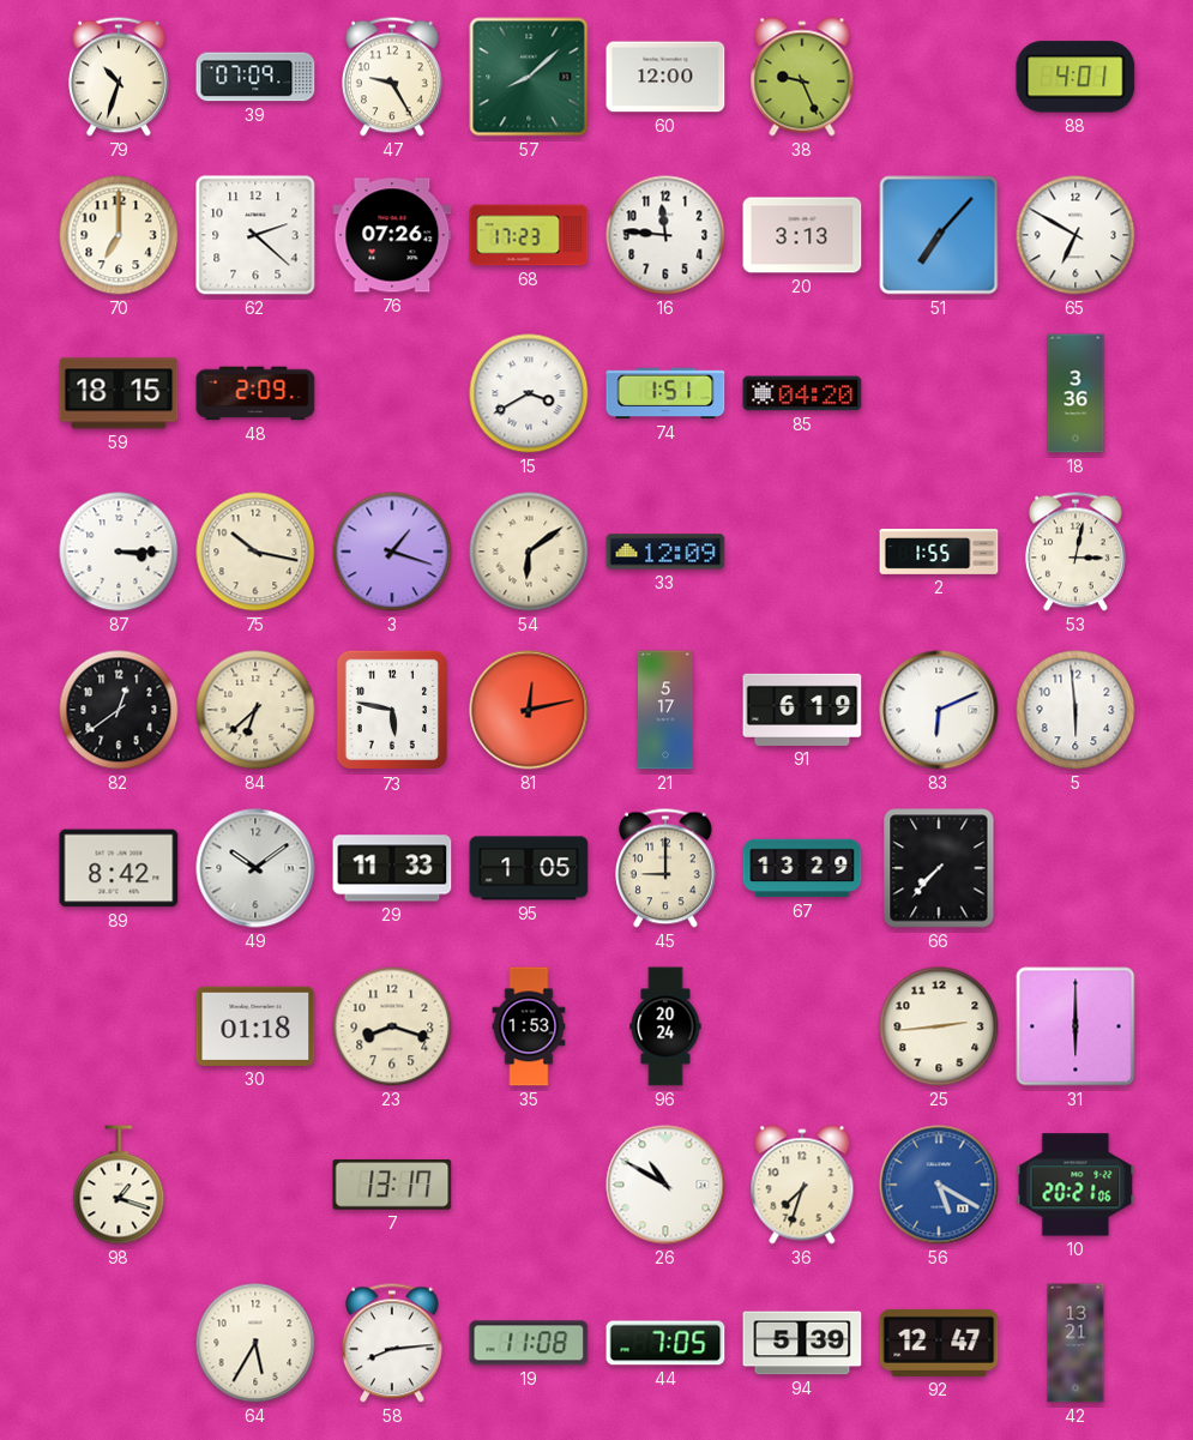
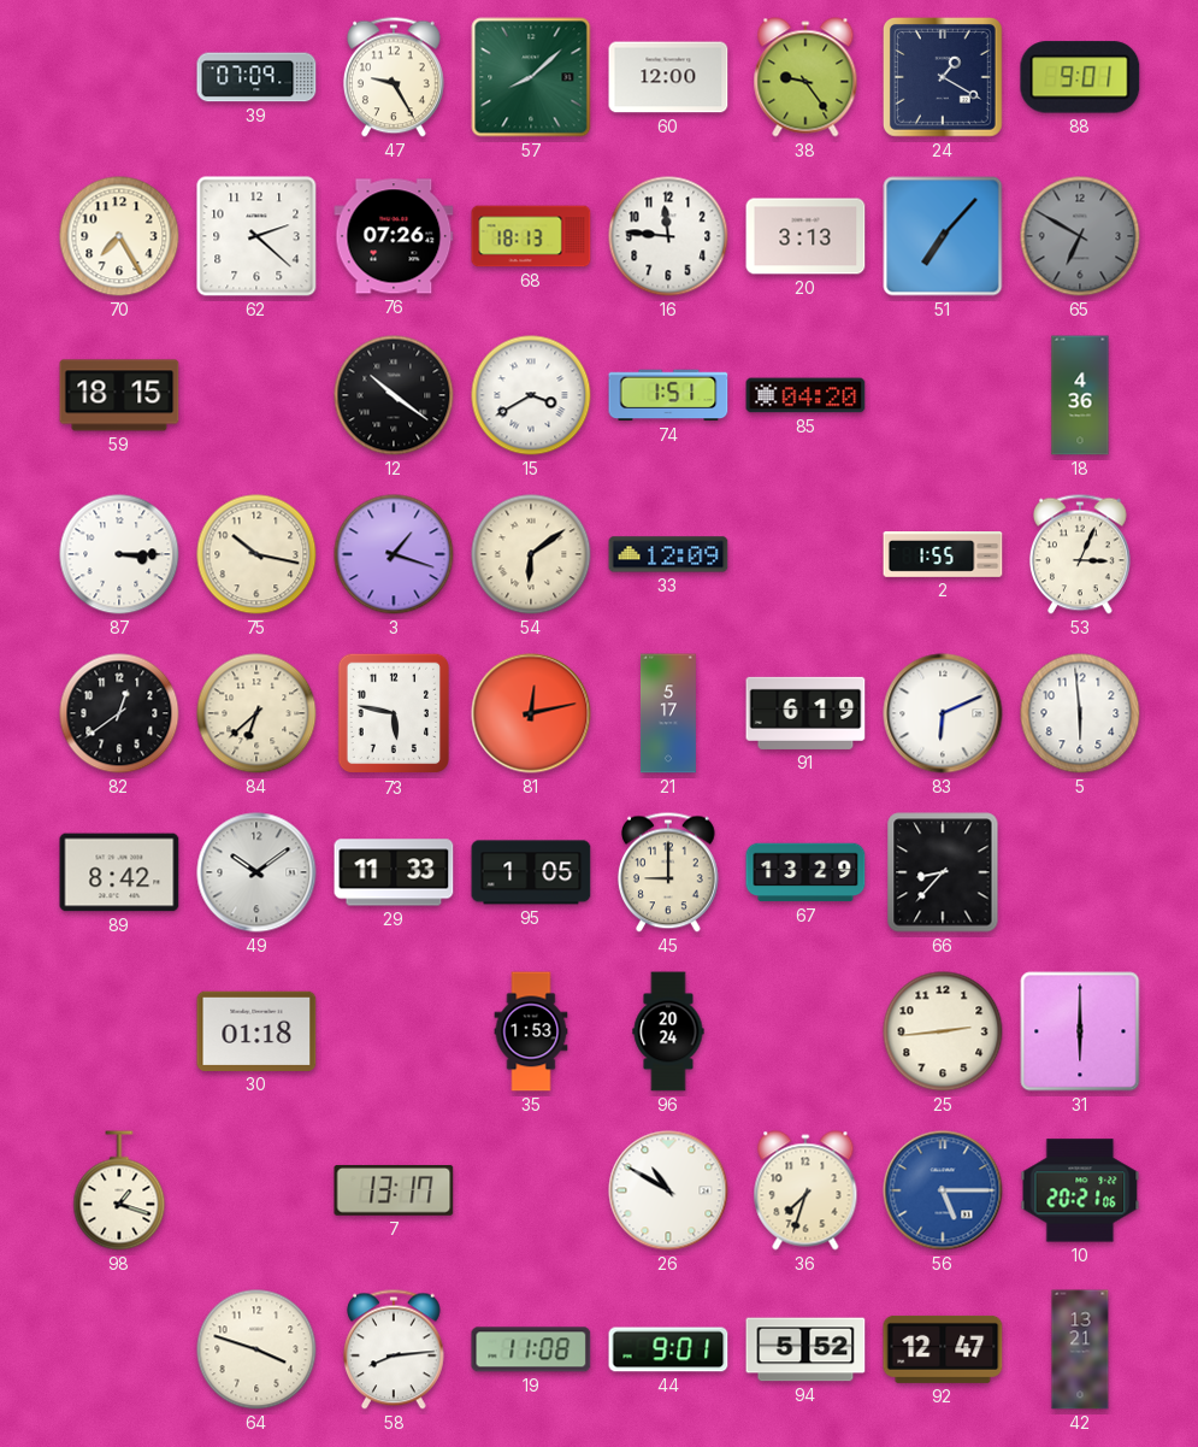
79: 10:33 -> none
38: 9:26 -> 9:24
24: none -> 1:20
88: 4:01 -> 9:01
70: 7:00 -> 7:25
68: 17:23 -> 18:13
65 dial: white -> grey
48: 2:09 -> none
12: none -> 10:21
18: 3:36 -> 4:36
53: 3:02 -> 3:04
66: 7:37 -> 8:37
23: 8:18 -> none
56: 5:20 -> 5:15
64: 5:35 -> 3:48
44: 7:05 -> 9:01
94: 5:39 -> 5:52
